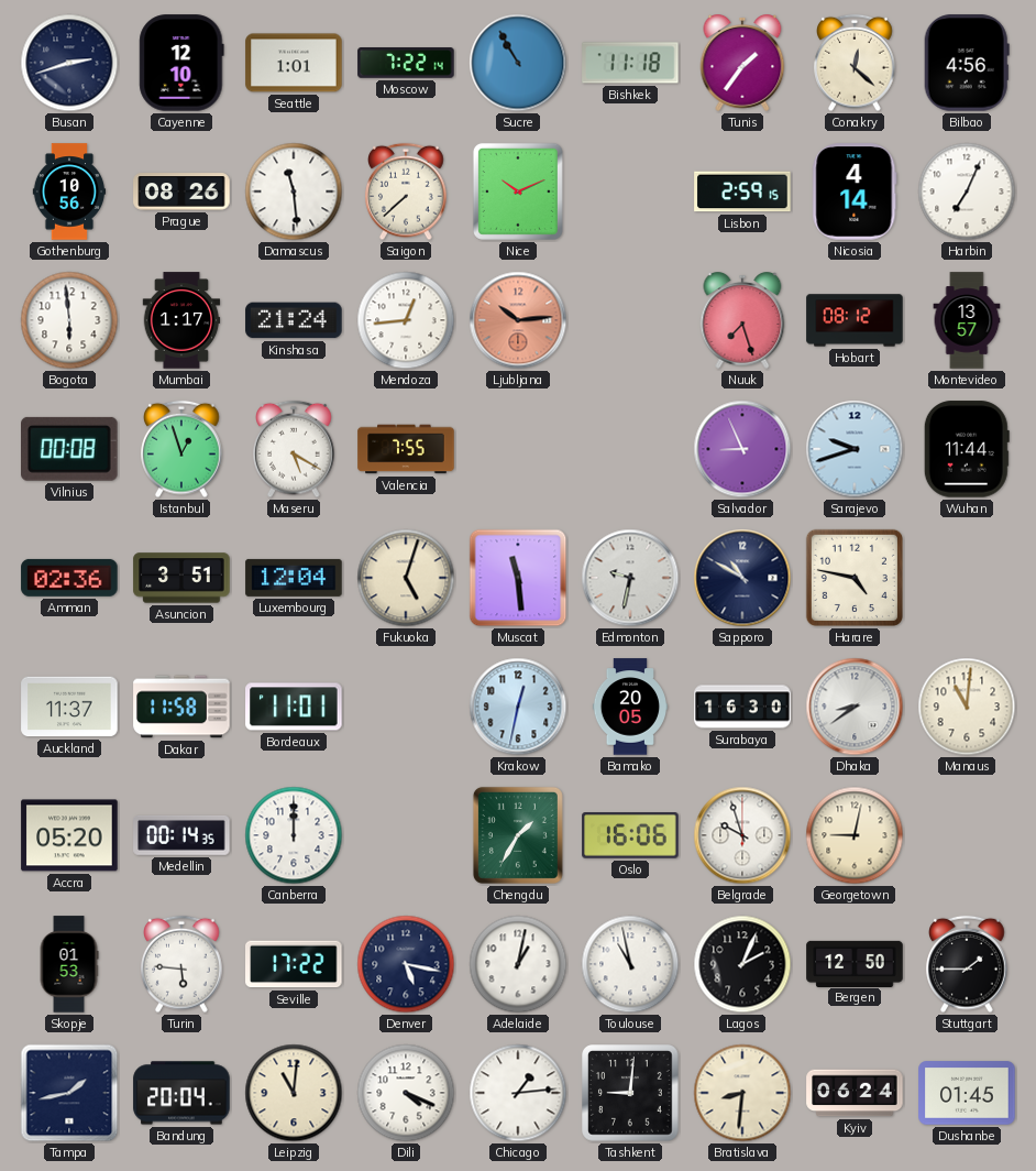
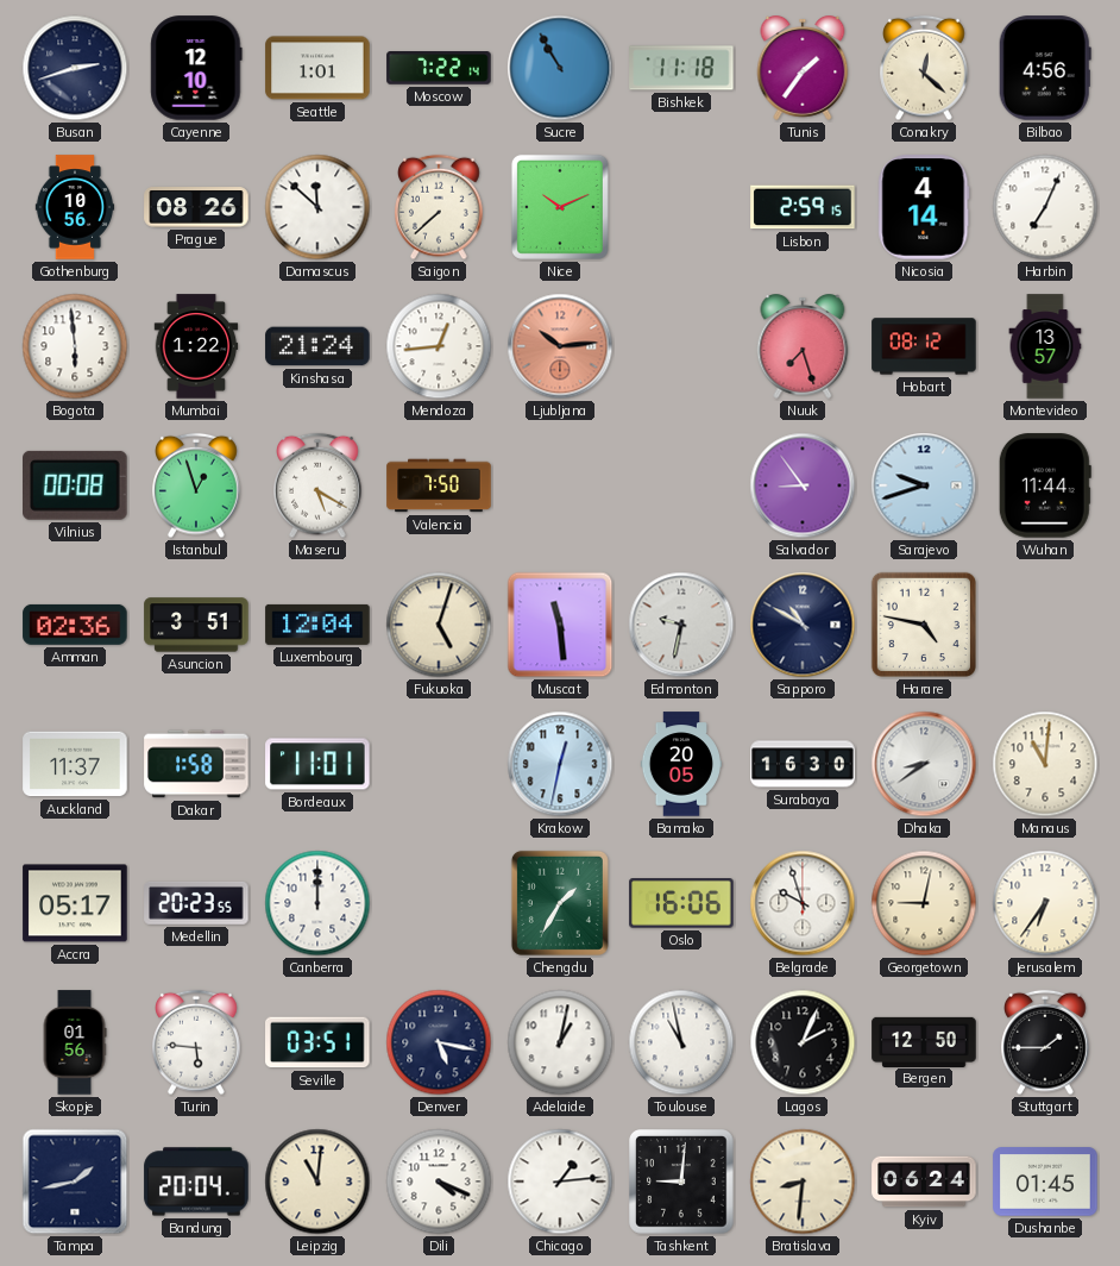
Damascus: 11:29 -> 11:52
Mumbai: 1:17 -> 1:22
Valencia: 7:55 -> 7:50
Salvador: 8:56 -> 8:54
Dakar: 11:58 -> 1:58
Accra: 05:20 -> 05:17
Medellin: 00:14 -> 20:23
Jerusalem: none -> 6:36
Skopje: 01:53 -> 01:56
Seville: 17:22 -> 03:51
